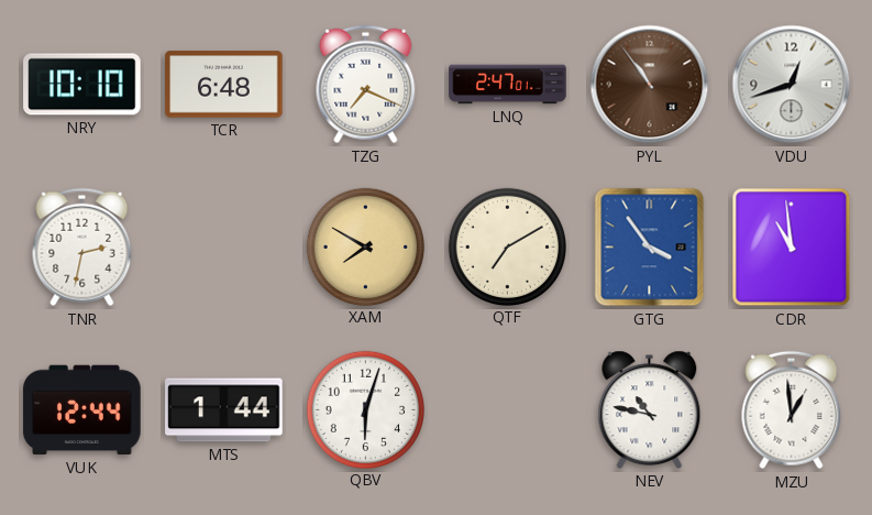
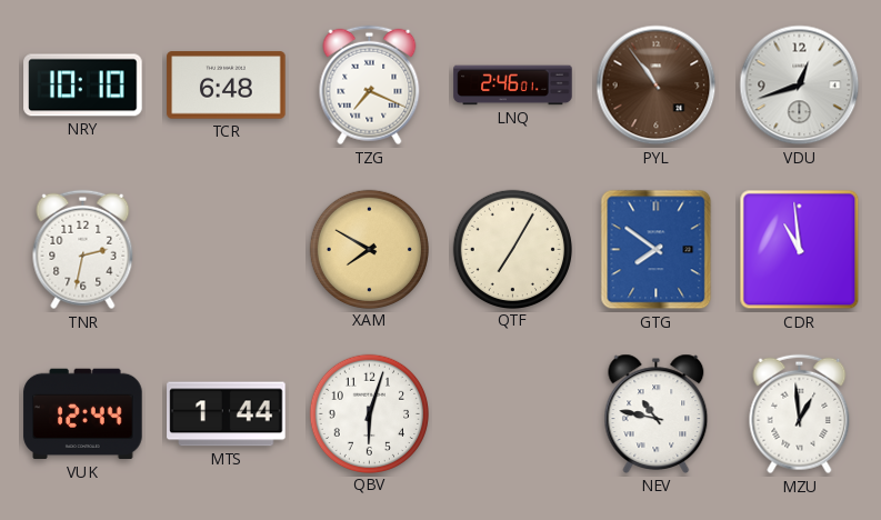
LNQ: 2:47 -> 2:46
QTF: 7:10 -> 7:05
GTG: 3:54 -> 7:51
